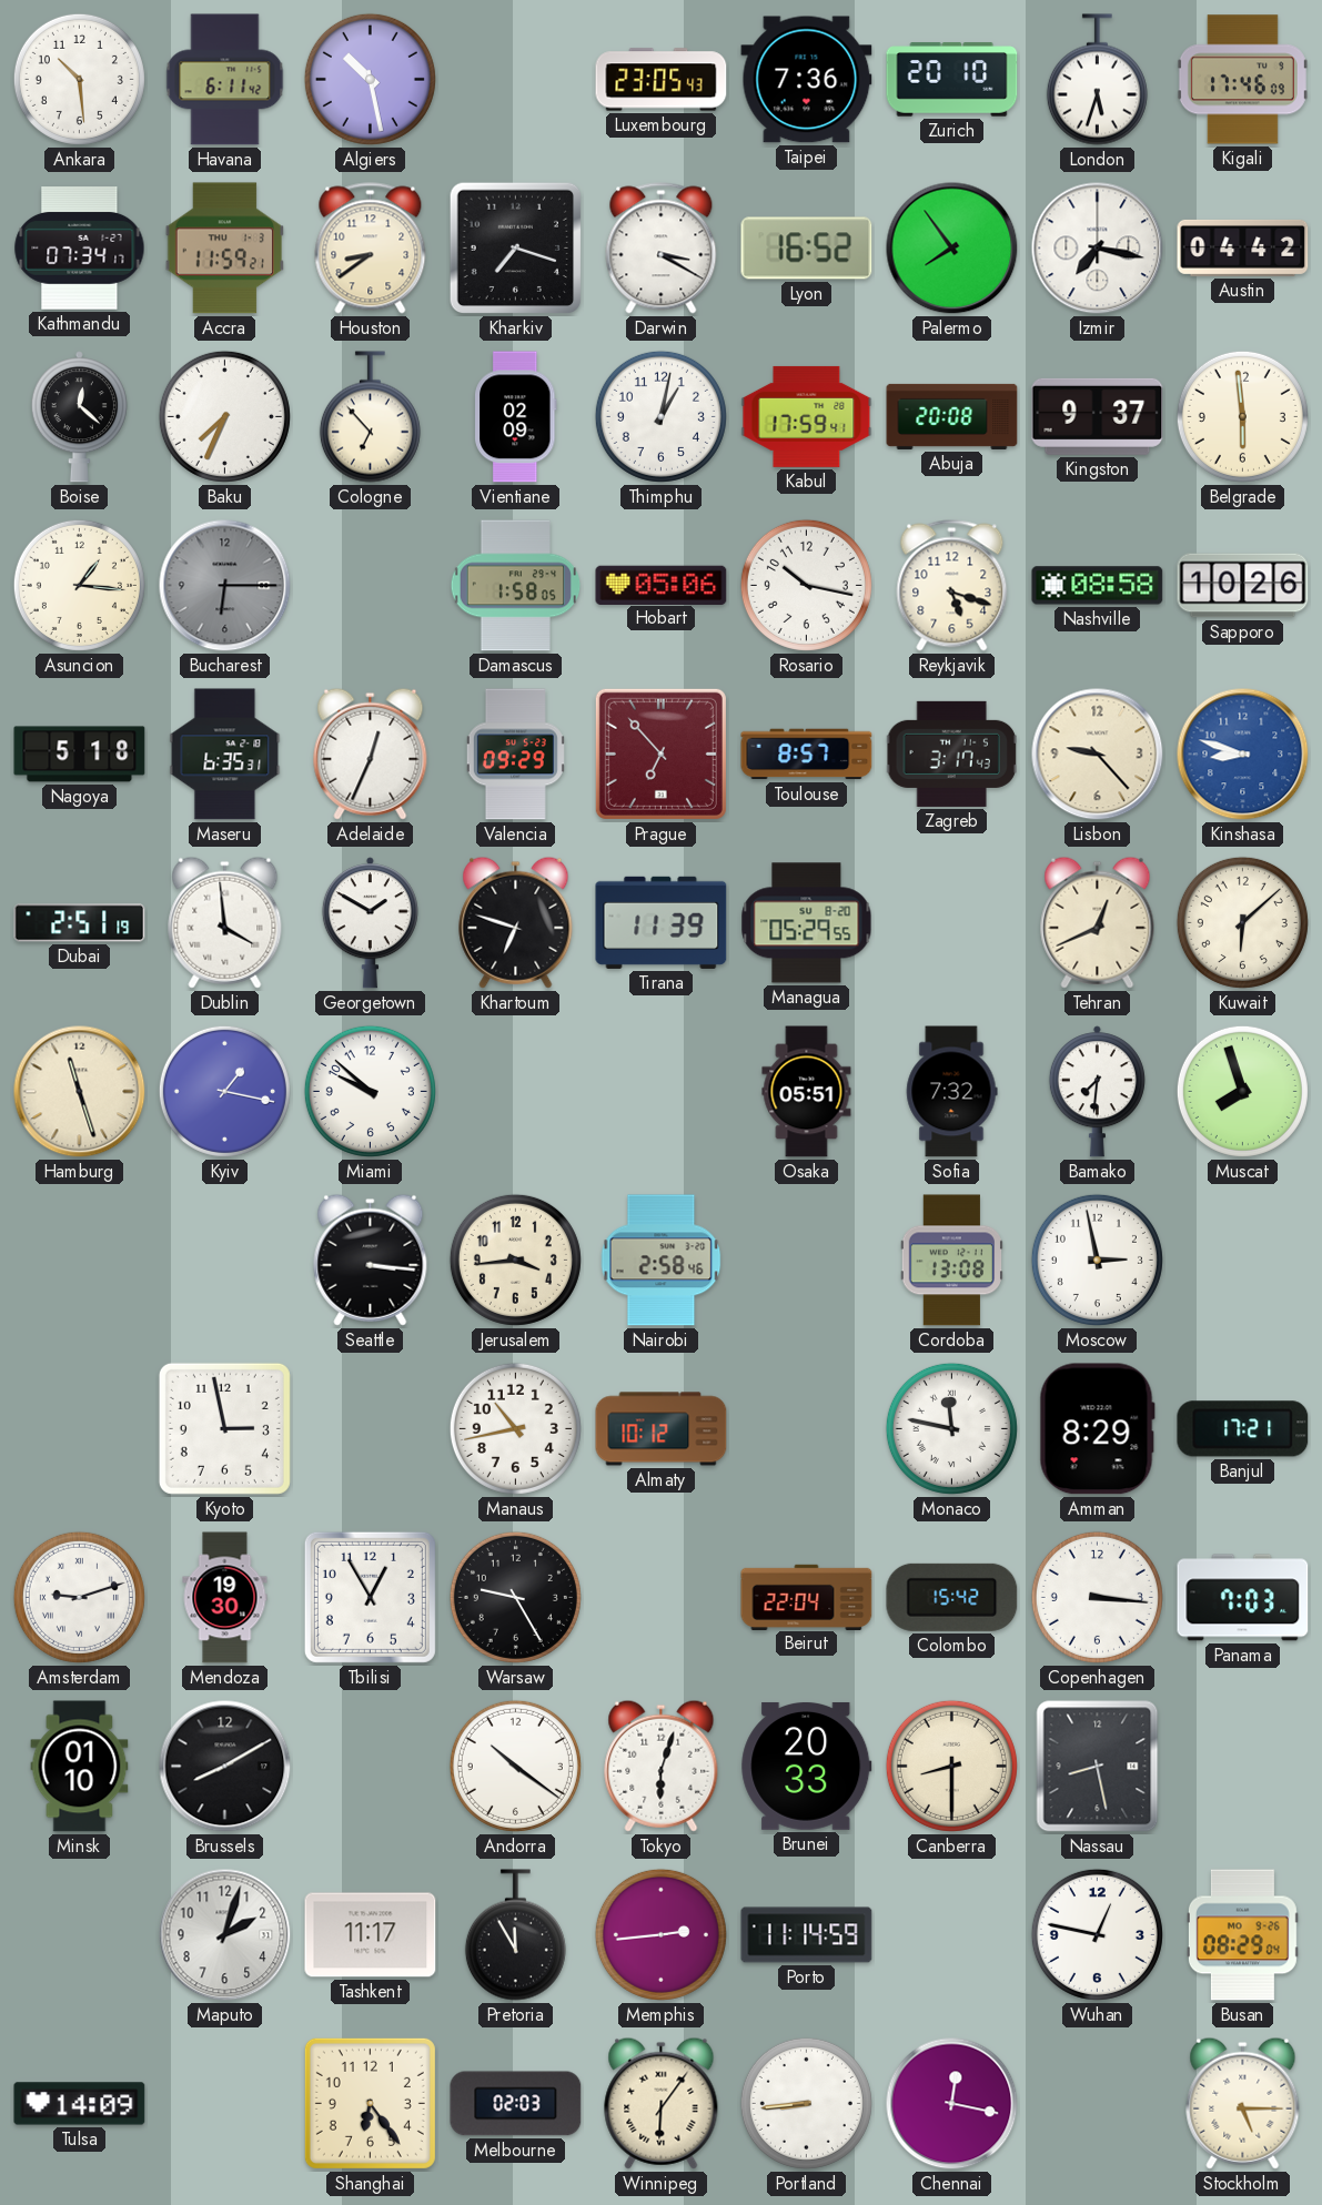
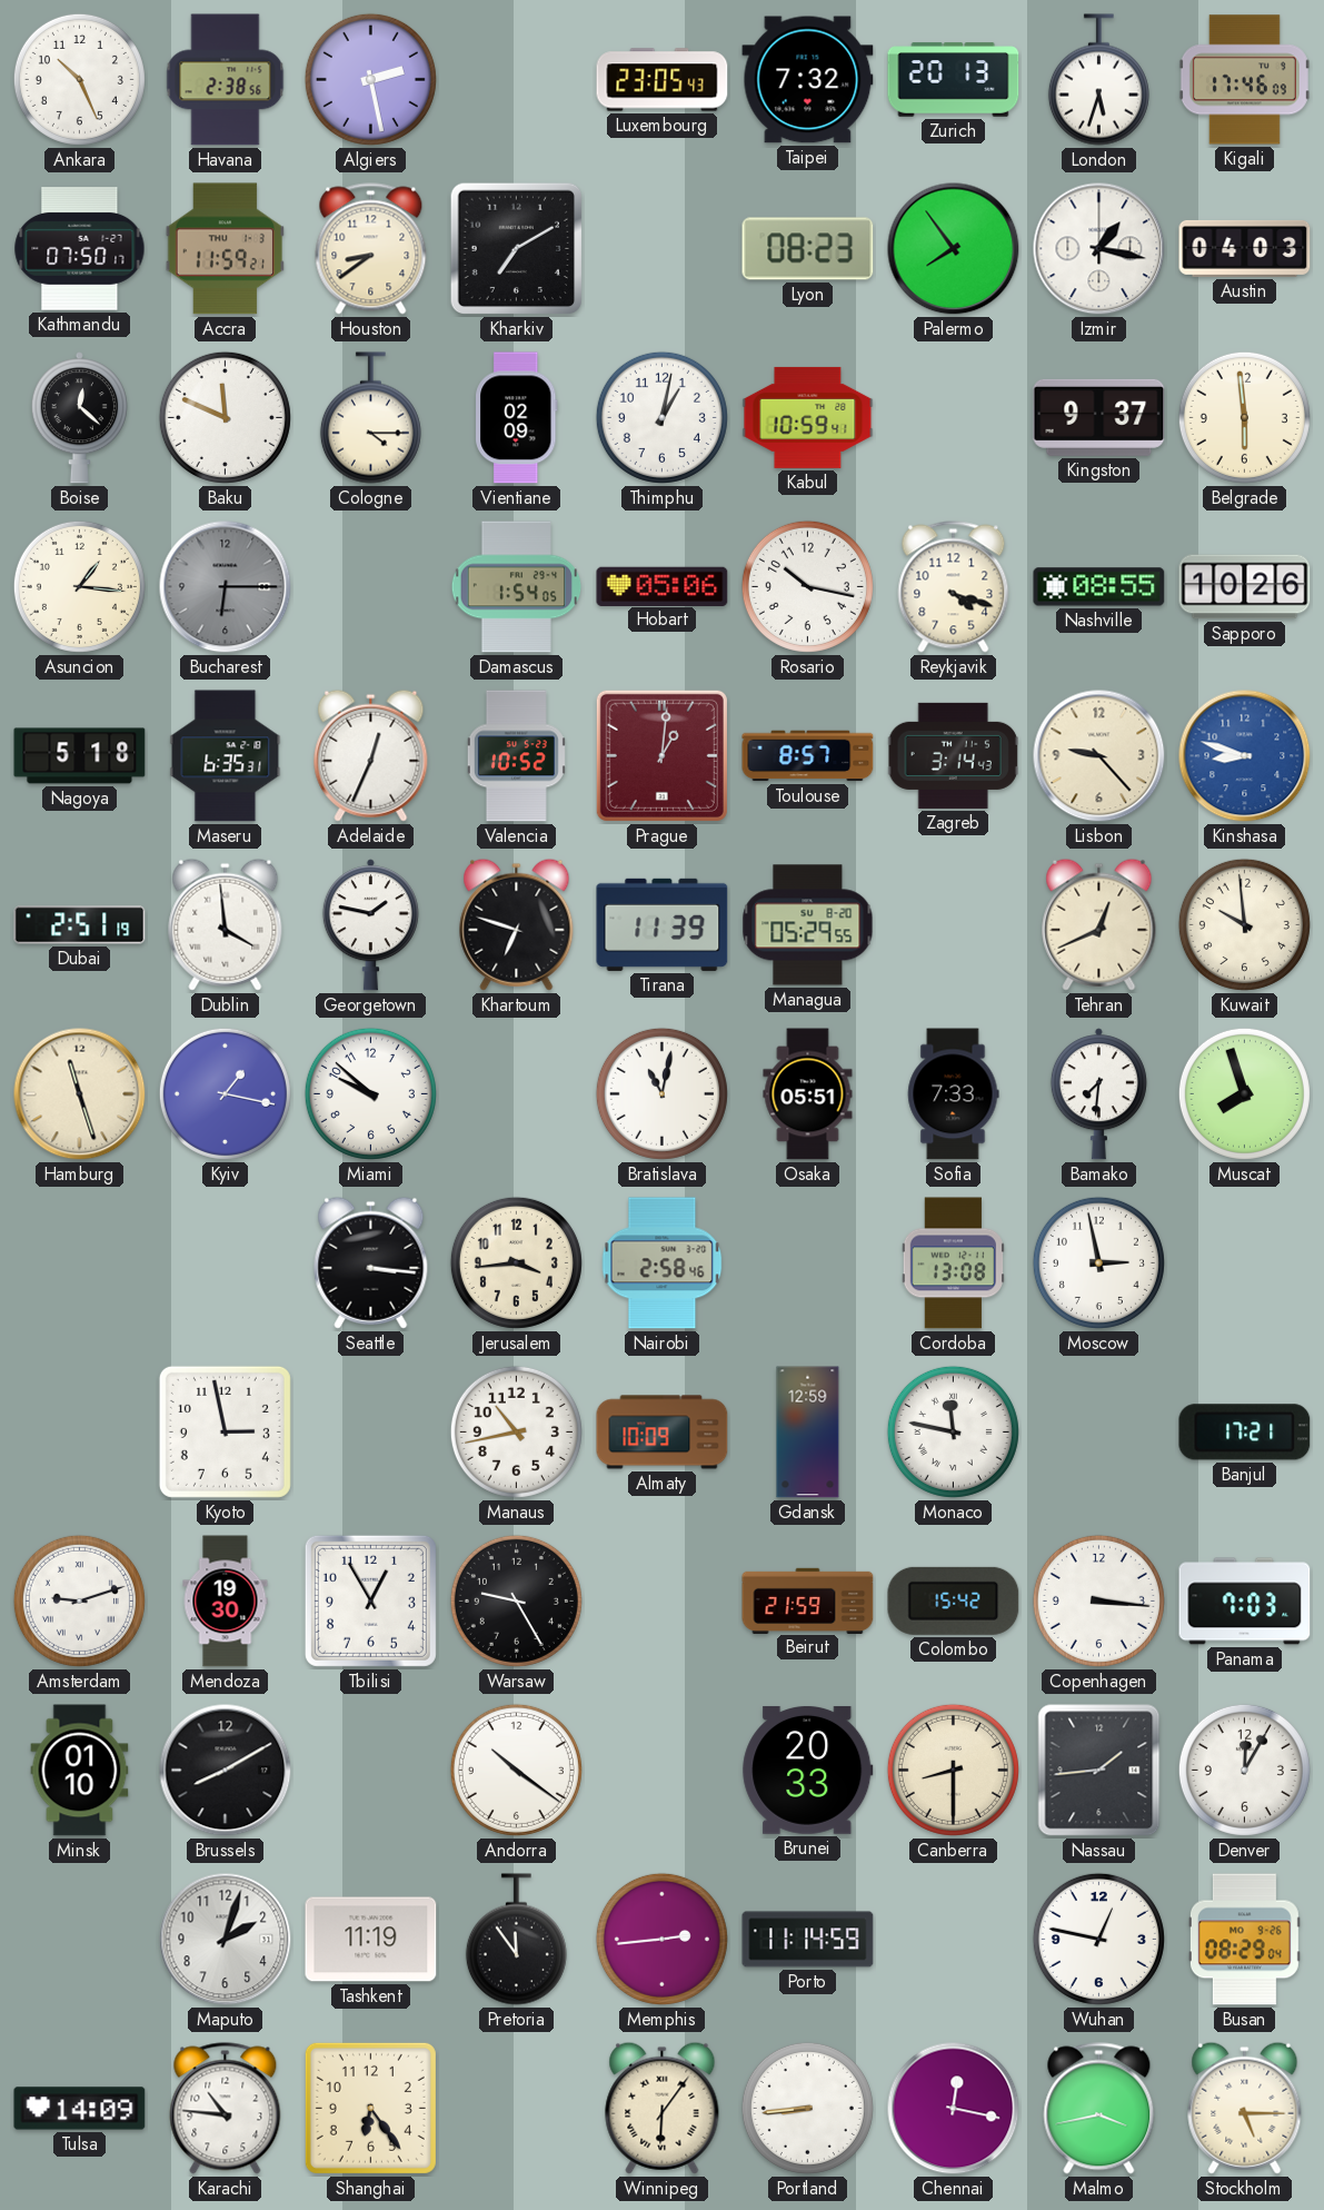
Ankara: 10:29 -> 10:26
Havana: 6:11 -> 2:38
Algiers: 10:28 -> 2:28
Taipei: 7:36 -> 7:32
Zurich: 20:10 -> 20:13
Kathmandu: 07:34 -> 07:50
Kharkiv: 7:18 -> 7:10
Darwin: 3:20 -> none
Lyon: 16:52 -> 08:23
Izmir: 7:17 -> 1:17
Austin: 04:42 -> 04:03
Baku: 7:34 -> 11:49
Cologne: 6:53 -> 4:15
Kabul: 17:59 -> 10:59
Abuja: 20:08 -> none
Damascus: 1:58 -> 1:54
Reykjavik: 5:18 -> 4:18
Nashville: 08:58 -> 08:55
Valencia: 09:29 -> 10:52
Prague: 6:53 -> 1:01
Zagreb: 3:17 -> 3:14
Georgetown: 1:50 -> 1:47
Kuwait: 6:08 -> 9:59
Bratislava: none -> 11:02
Sofia: 7:32 -> 7:33
Almaty: 10:12 -> 10:09
Gdansk: none -> 12:59
Amman: 8:29 -> none
Beirut: 22:04 -> 21:59
Tokyo: 6:03 -> none
Nassau: 8:28 -> 1:44
Denver: none -> 12:05
Tashkent: 11:17 -> 11:19
Pretoria: 11:55 -> 11:54
Karachi: none -> 10:46
Melbourne: 02:03 -> none
Malmo: none -> 3:43
